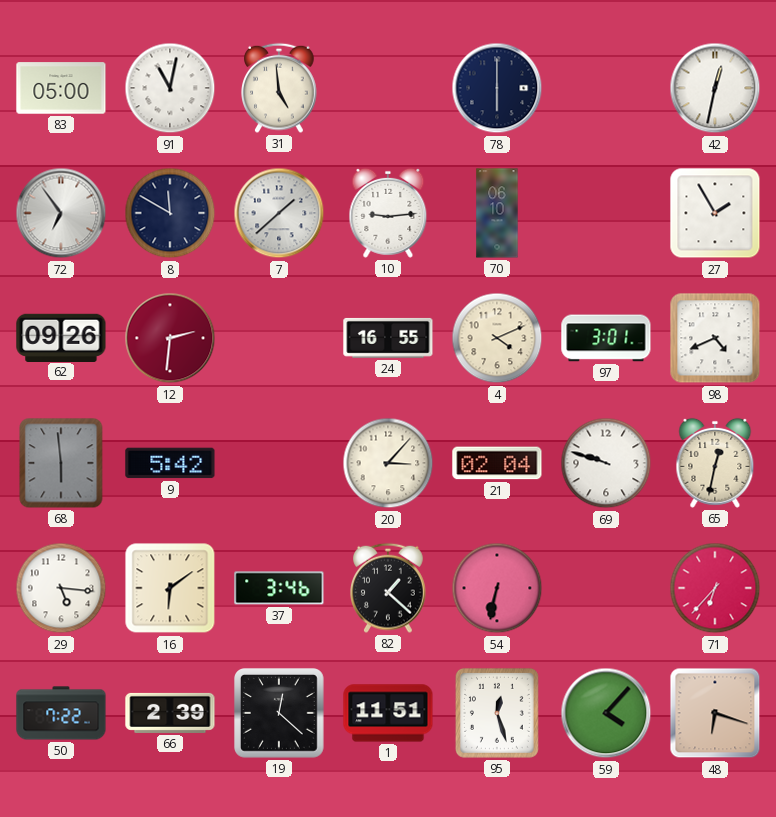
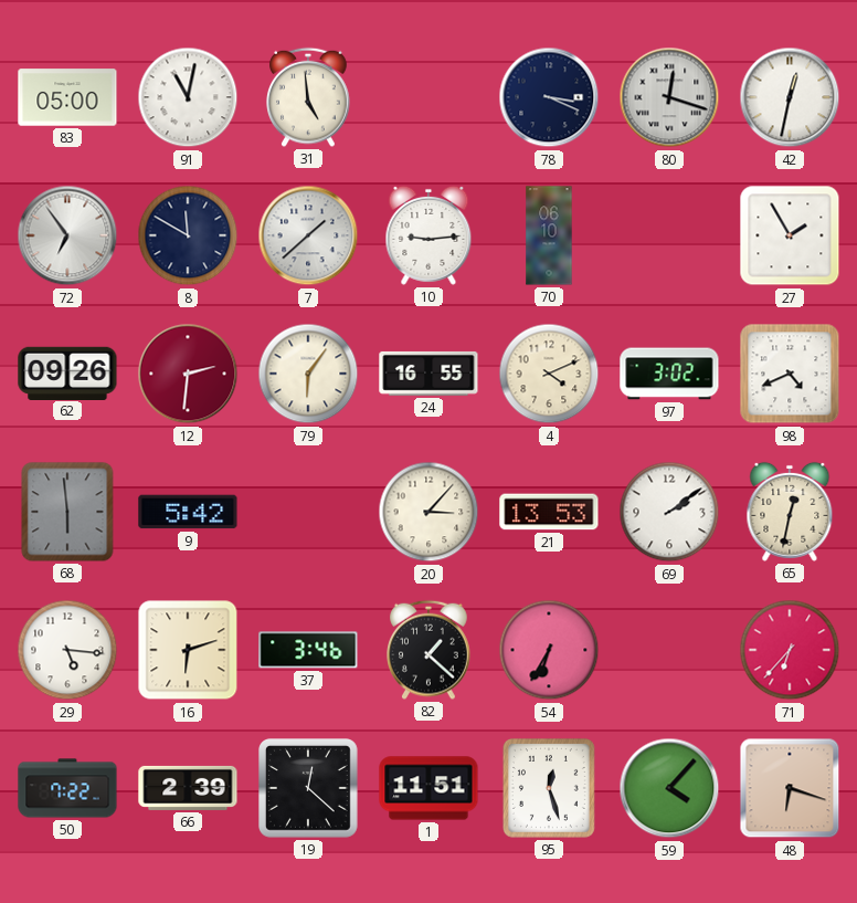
78: 6:00 -> 3:19
80: none -> 12:18
79: none -> 6:06
97: 3:01 -> 3:02
21: 02:04 -> 13:53
69: 9:48 -> 2:09
16: 6:09 -> 6:12
54: 6:32 -> 6:35
